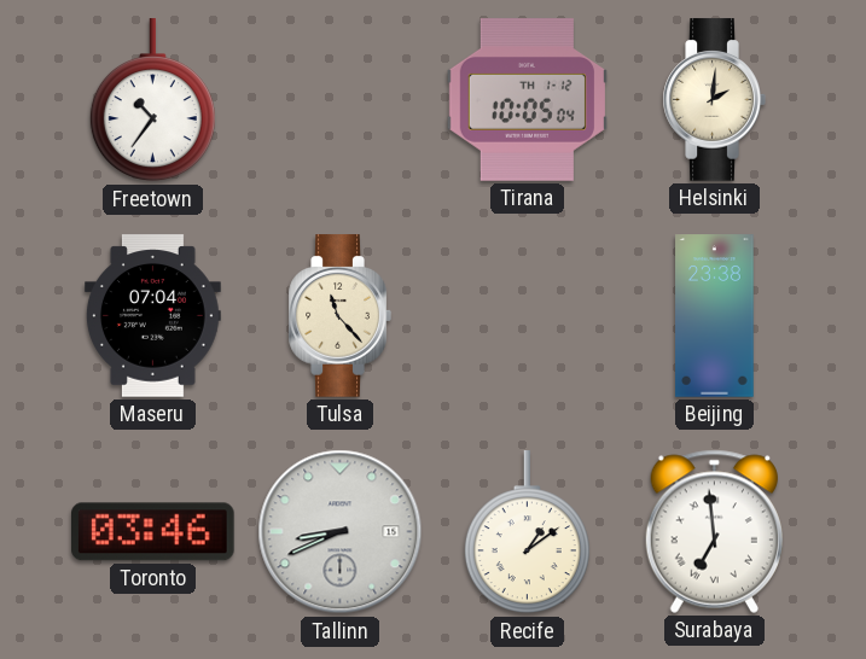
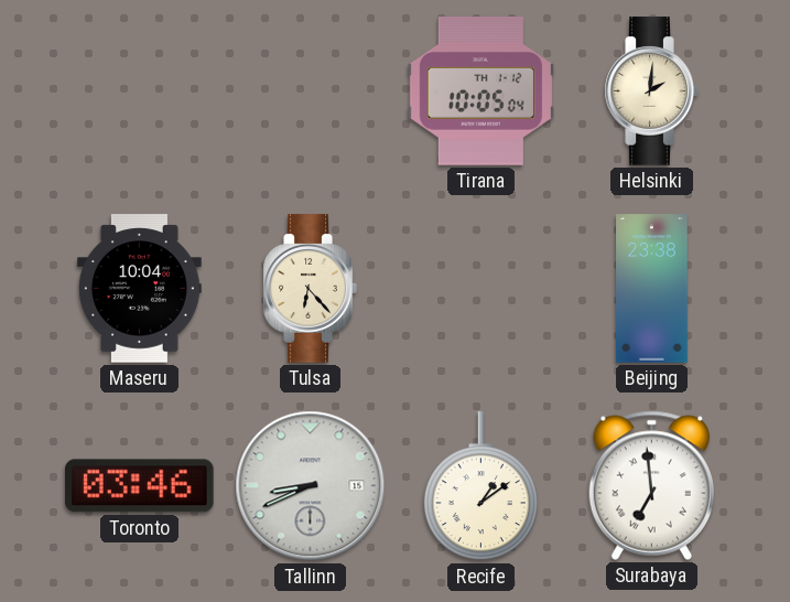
Freetown: 10:36 -> none
Maseru: 07:04 -> 10:04
Tulsa: 11:23 -> 6:23
